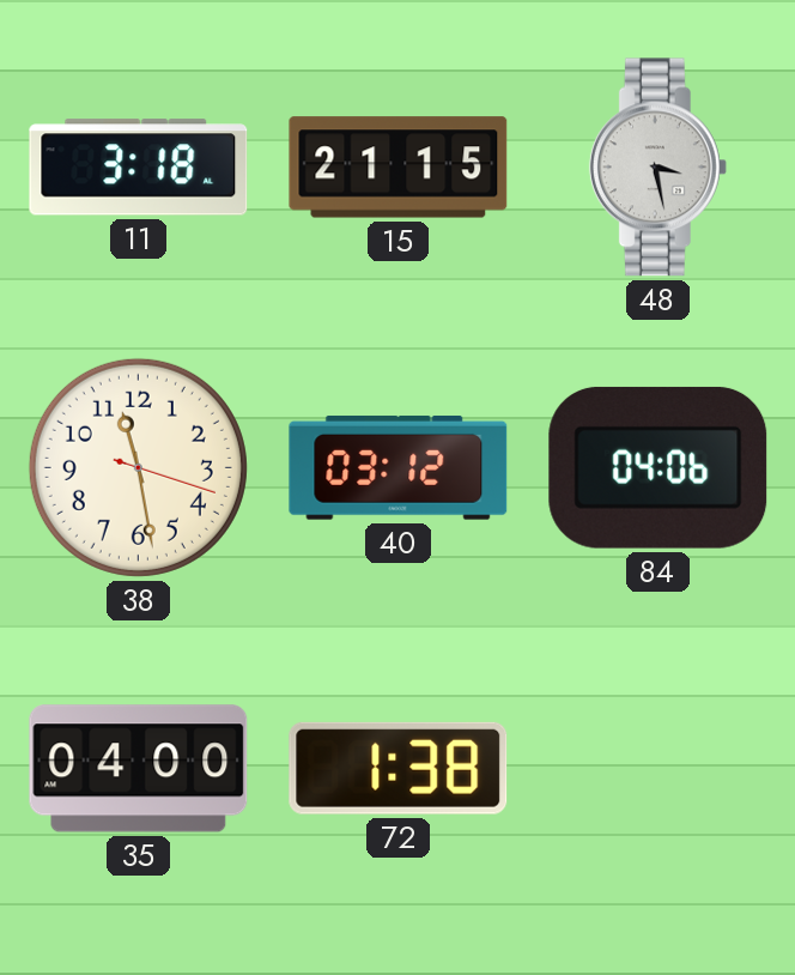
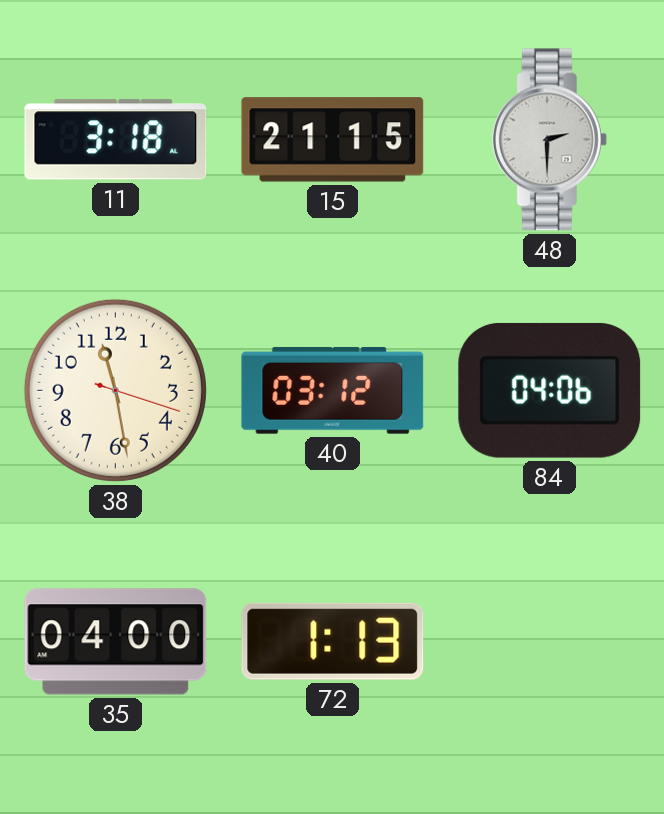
48: 3:28 -> 2:30
72: 1:38 -> 1:13
